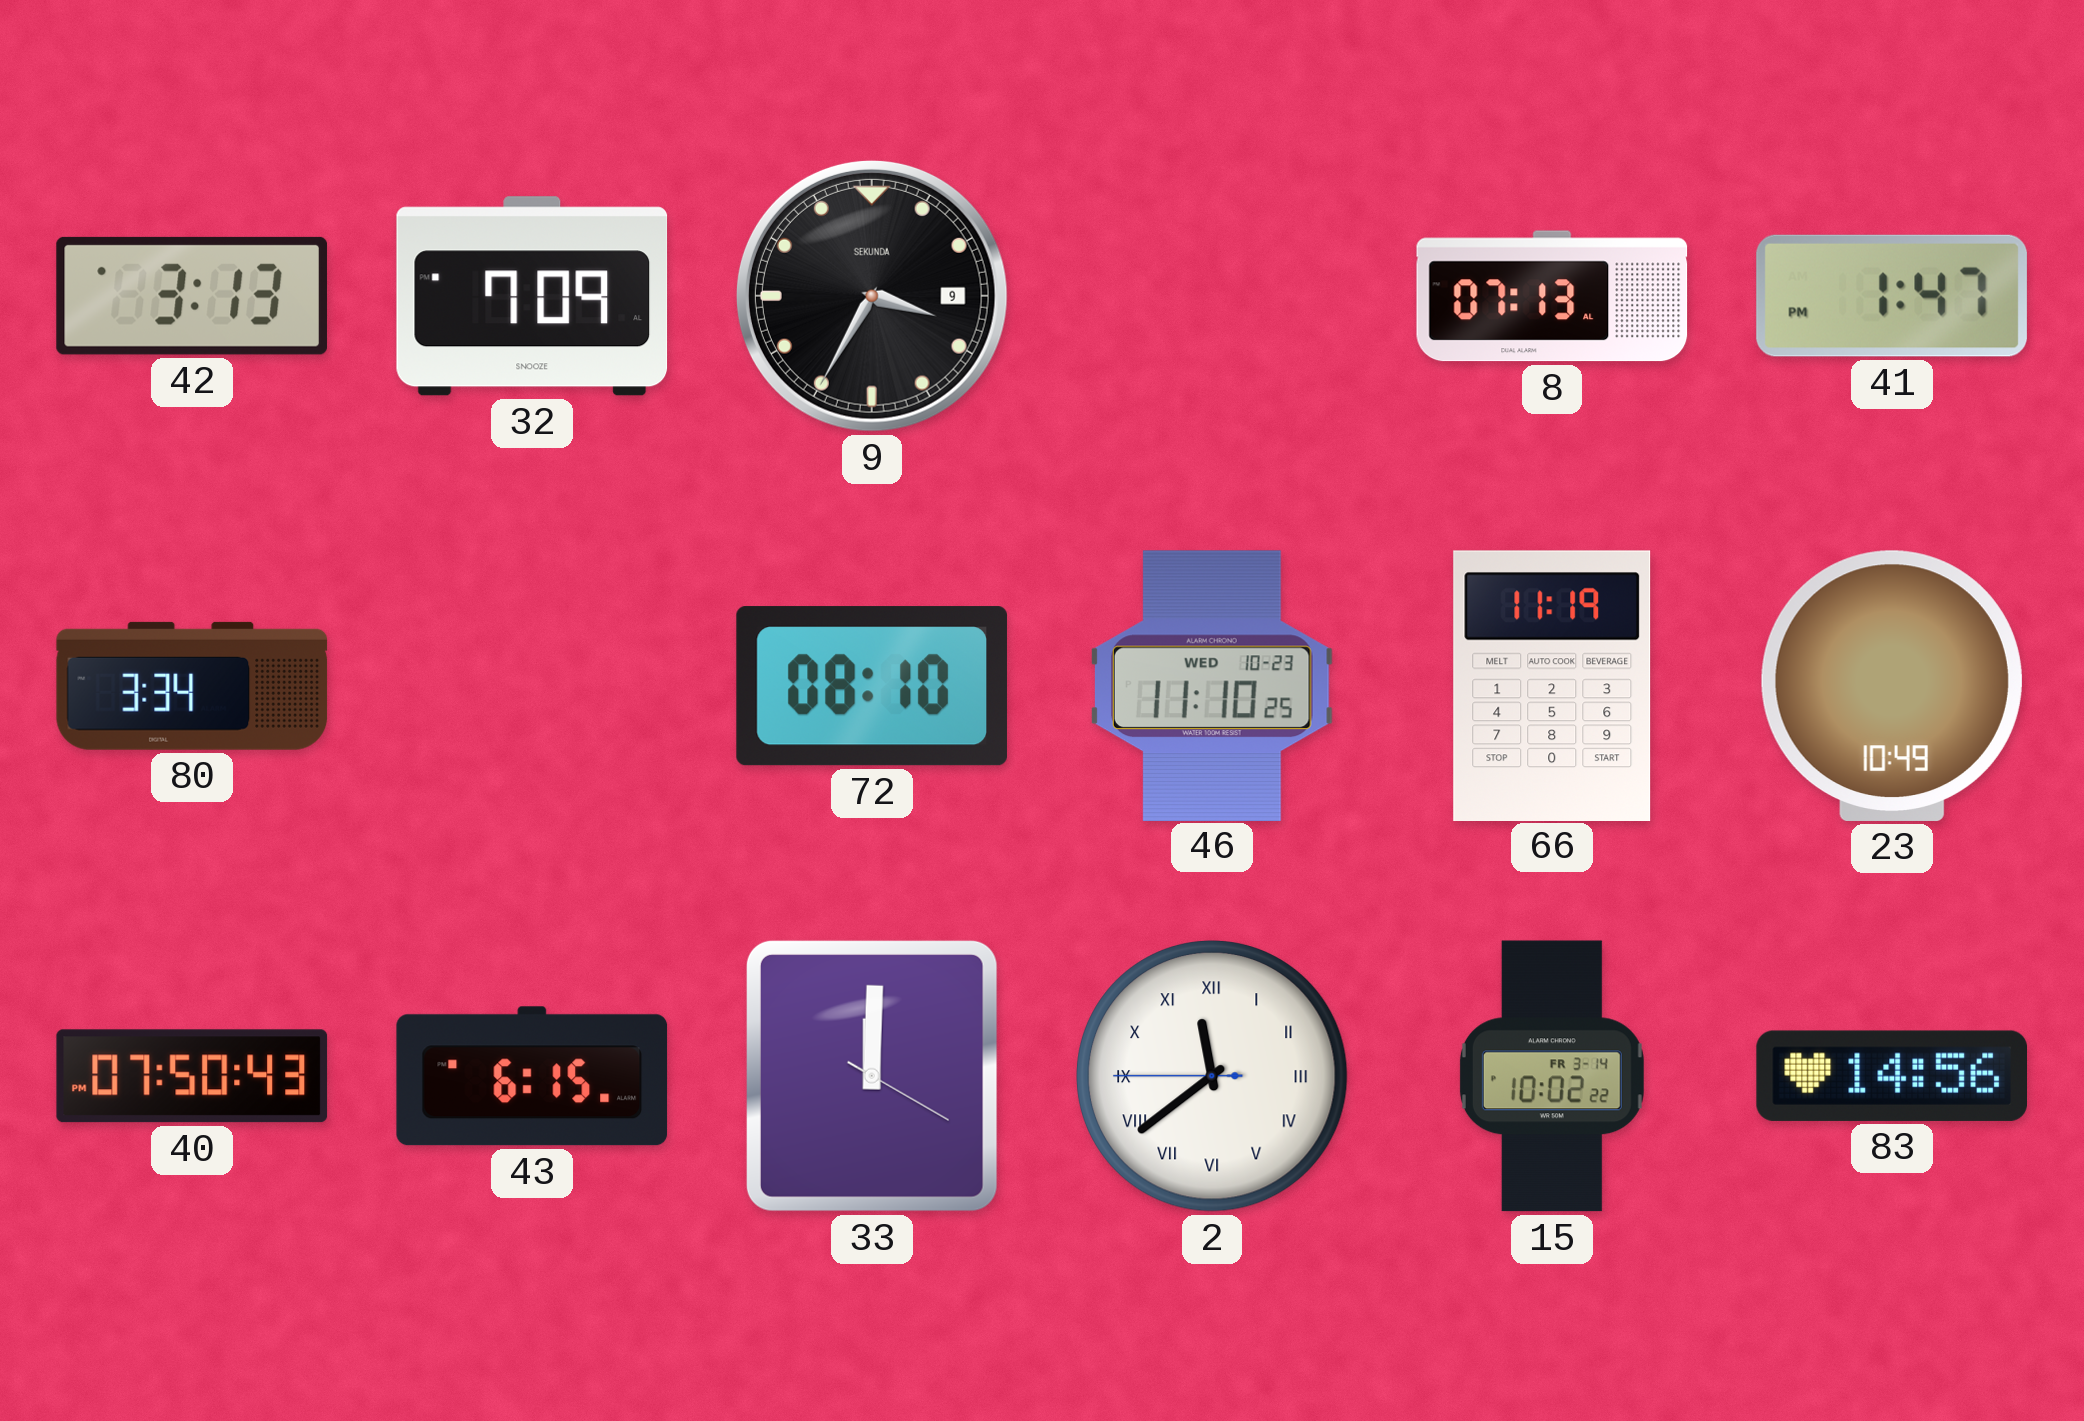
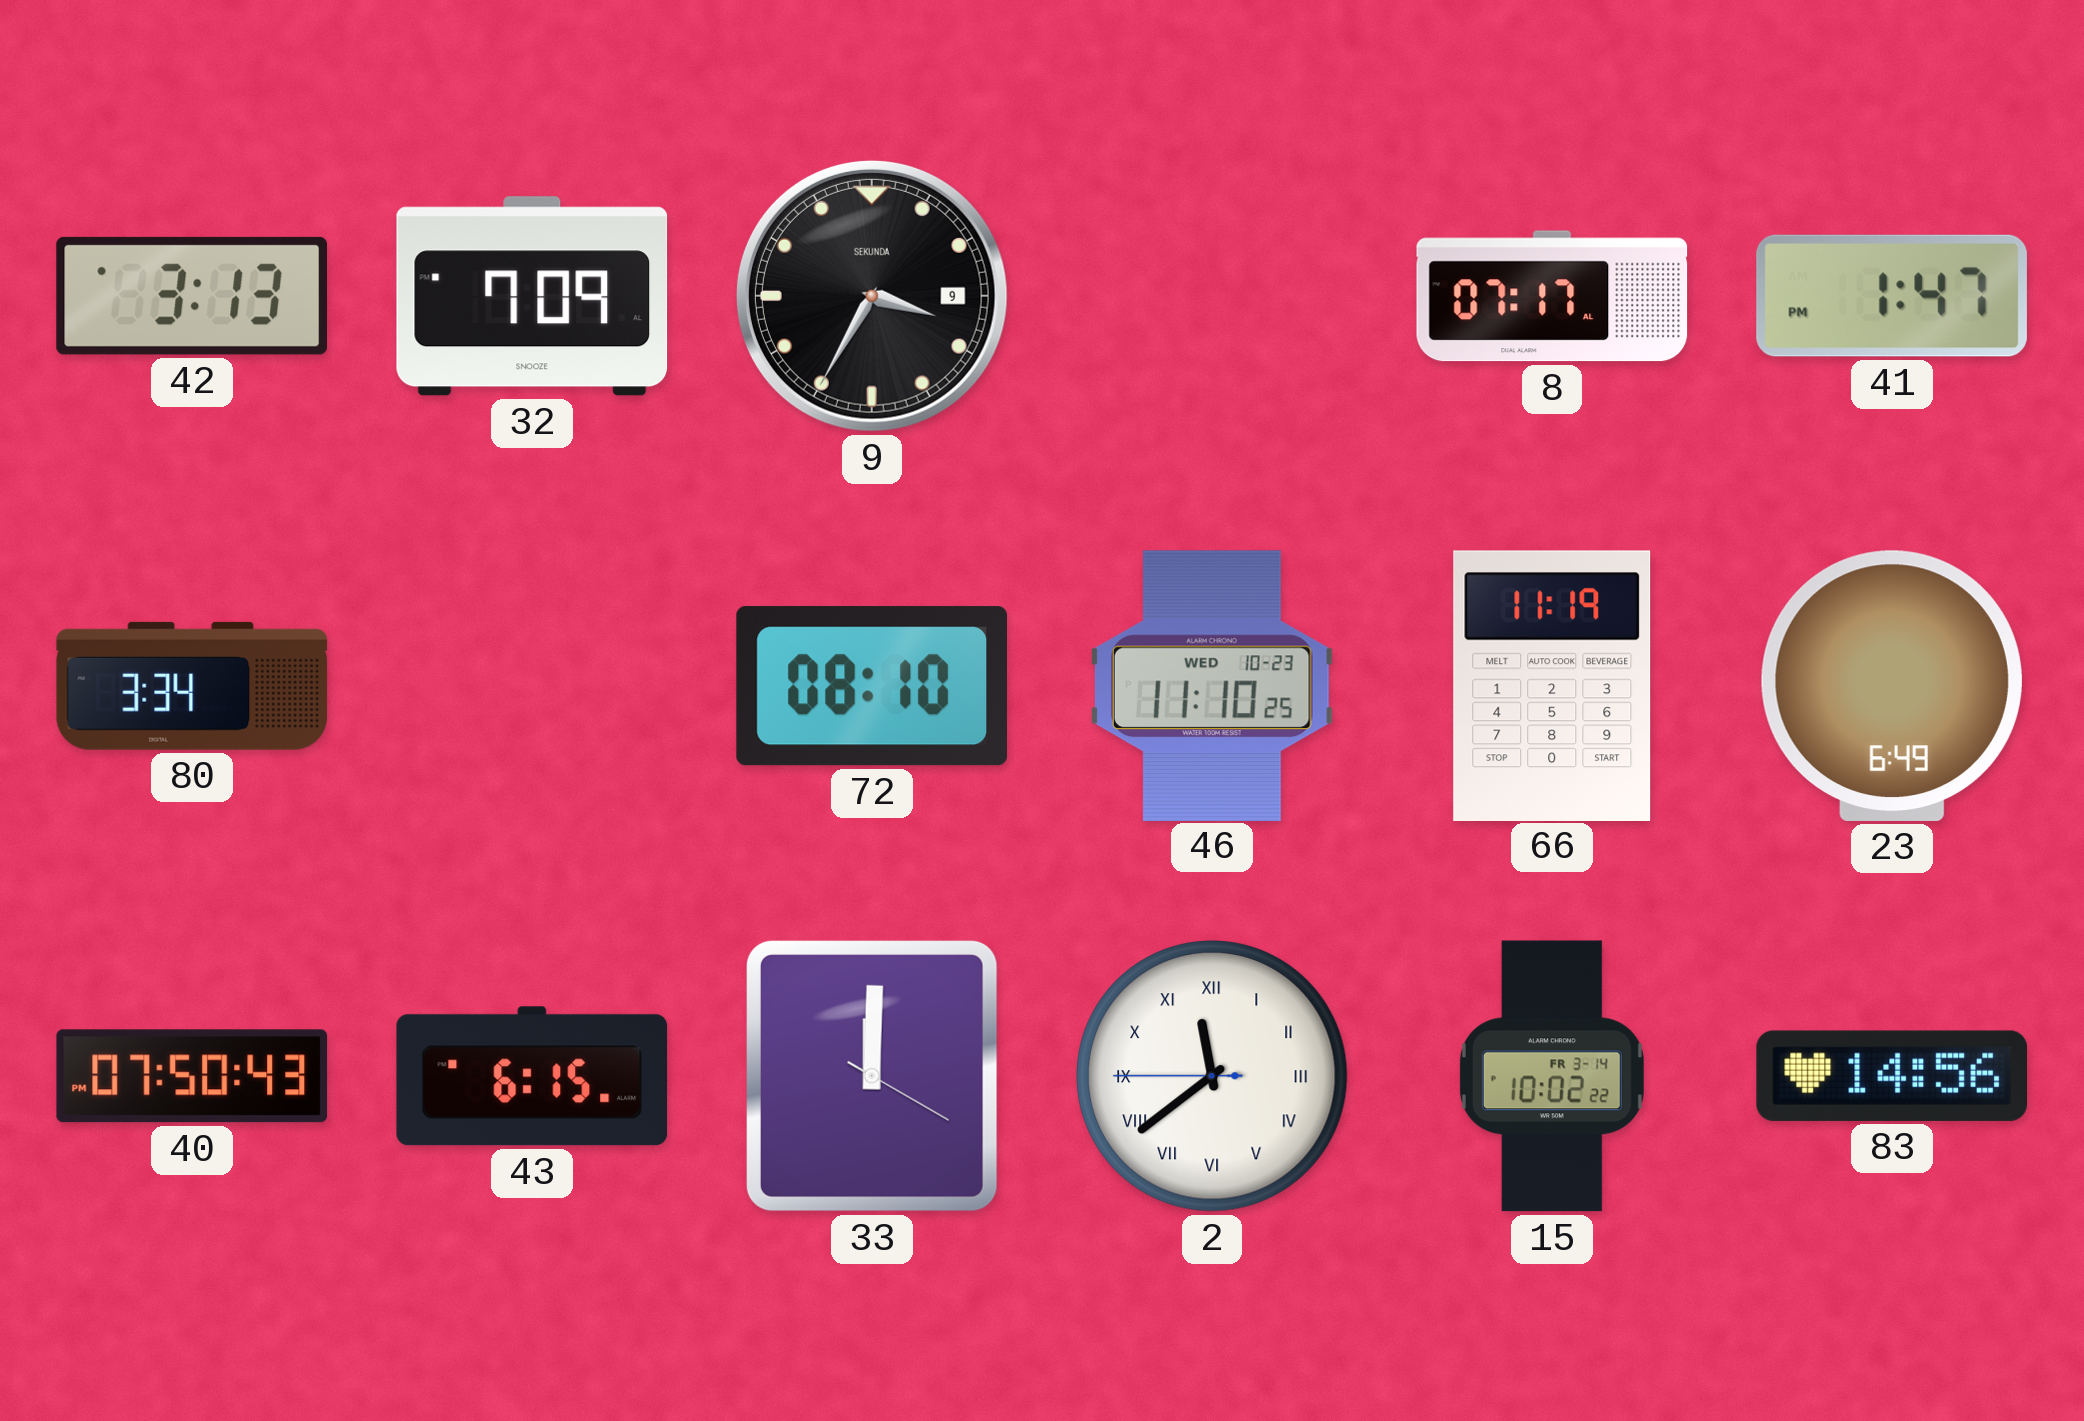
8: 07:13 -> 07:17
23: 10:49 -> 6:49
